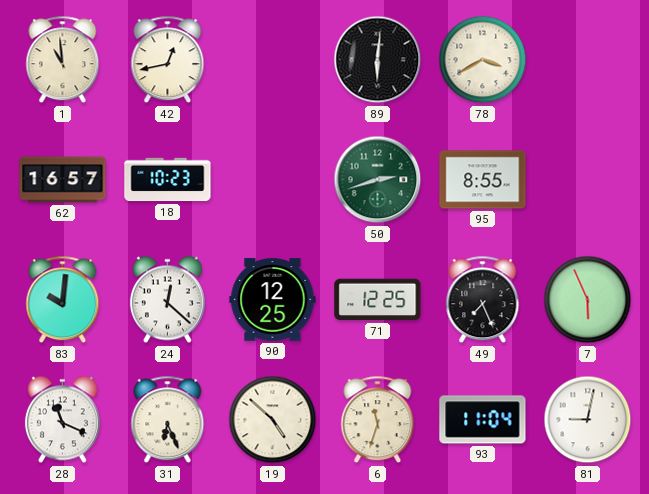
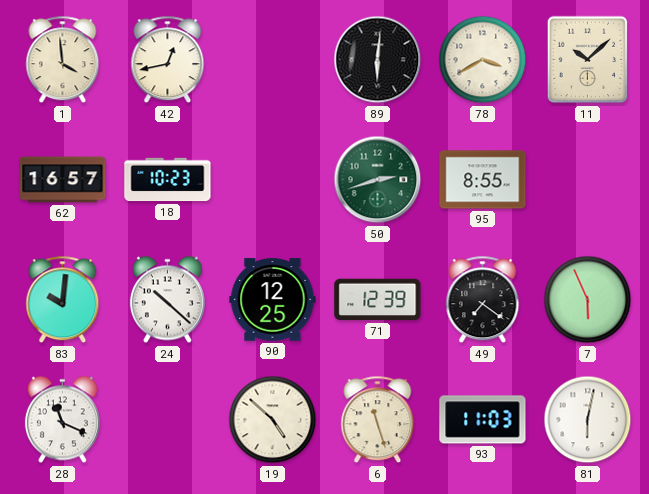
1: 10:59 -> 3:59
11: none -> 10:08
24: 12:22 -> 10:22
71: 12:25 -> 12:39
49: 7:26 -> 7:21
31: 6:26 -> none
6: 11:33 -> 11:27
93: 11:04 -> 11:03
81: 9:02 -> 6:02
